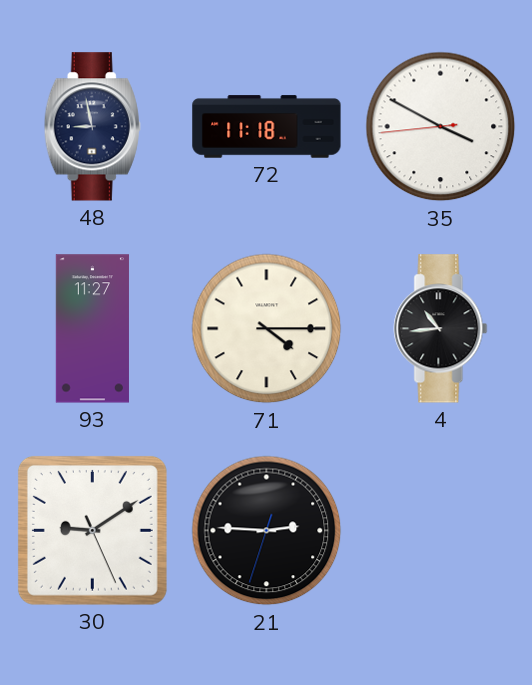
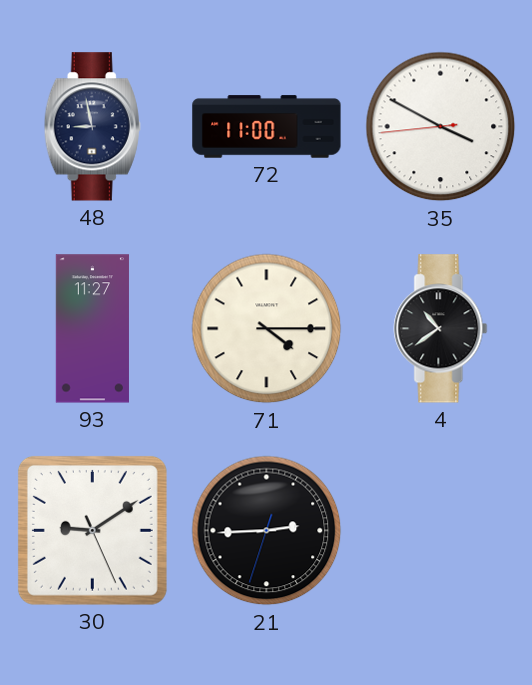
72: 11:18 -> 11:00
4: 10:44 -> 10:39
21: 2:45 -> 2:44
